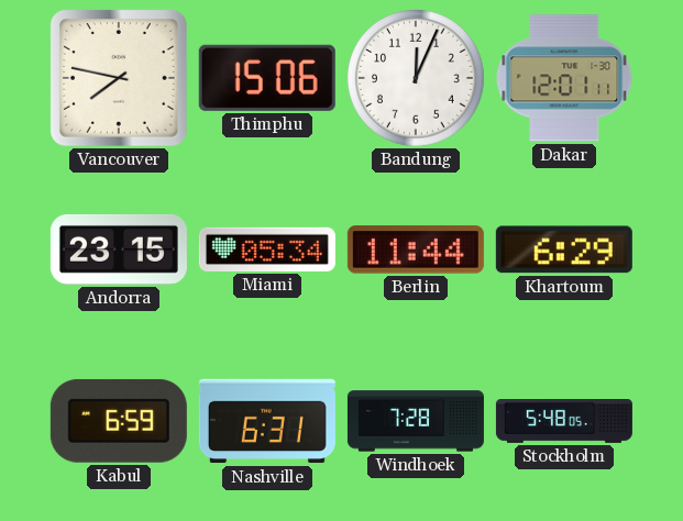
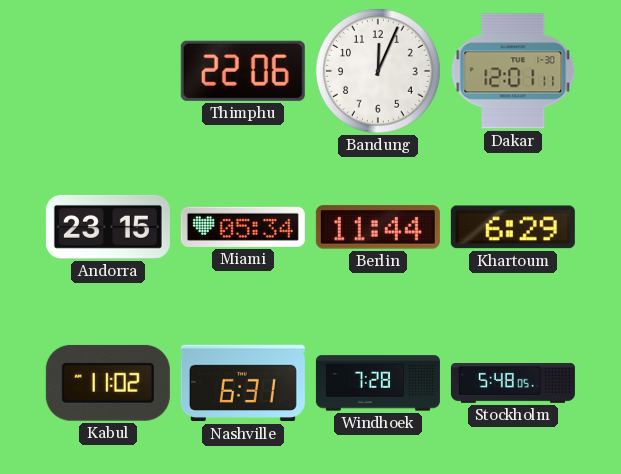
Vancouver: 7:47 -> none
Thimphu: 15:06 -> 22:06
Kabul: 6:59 -> 11:02
